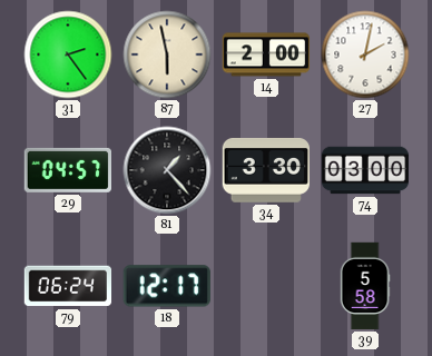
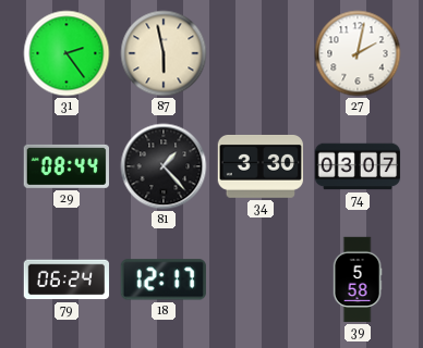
14: 2:00 -> none
29: 04:57 -> 08:44
74: 03:00 -> 03:07
